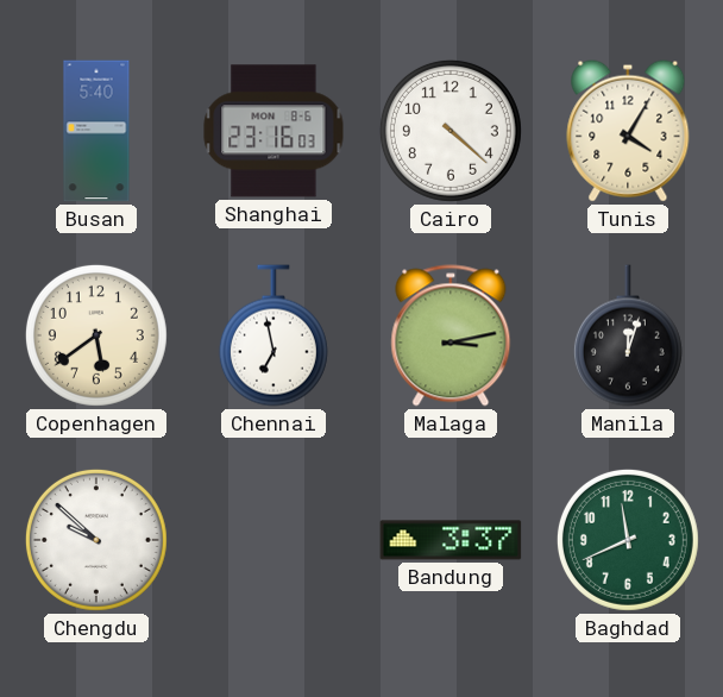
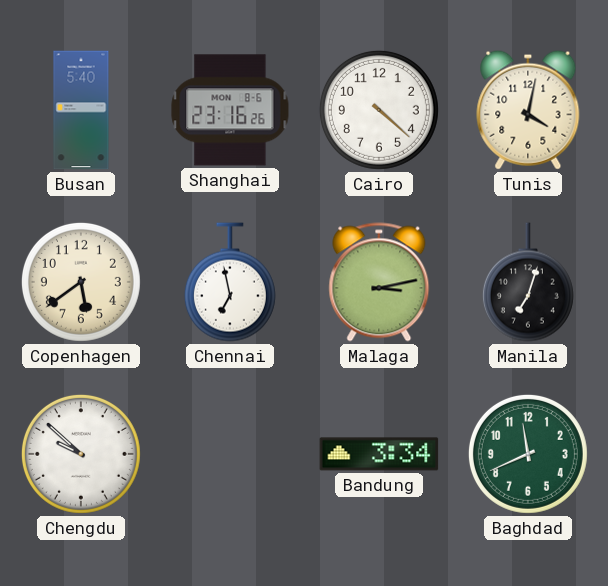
Shanghai: 23:16:03 -> 23:16:26
Tunis: 4:05 -> 4:02
Manila: 12:03 -> 7:03
Bandung: 3:37 -> 3:34
